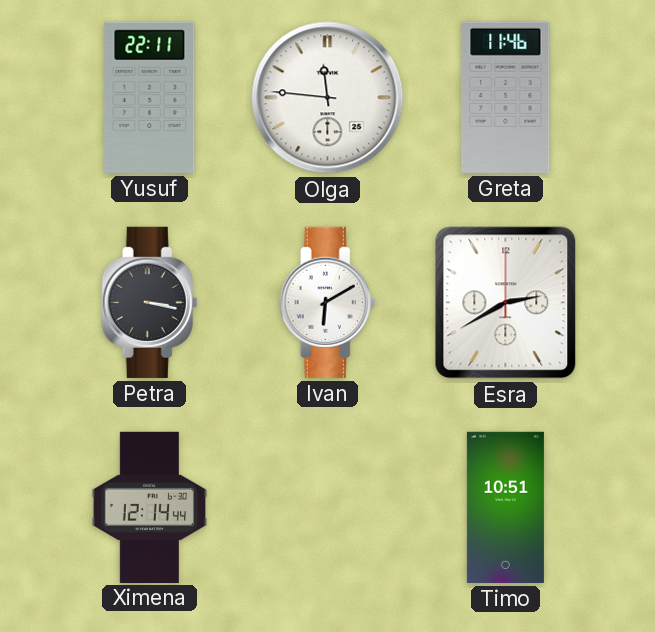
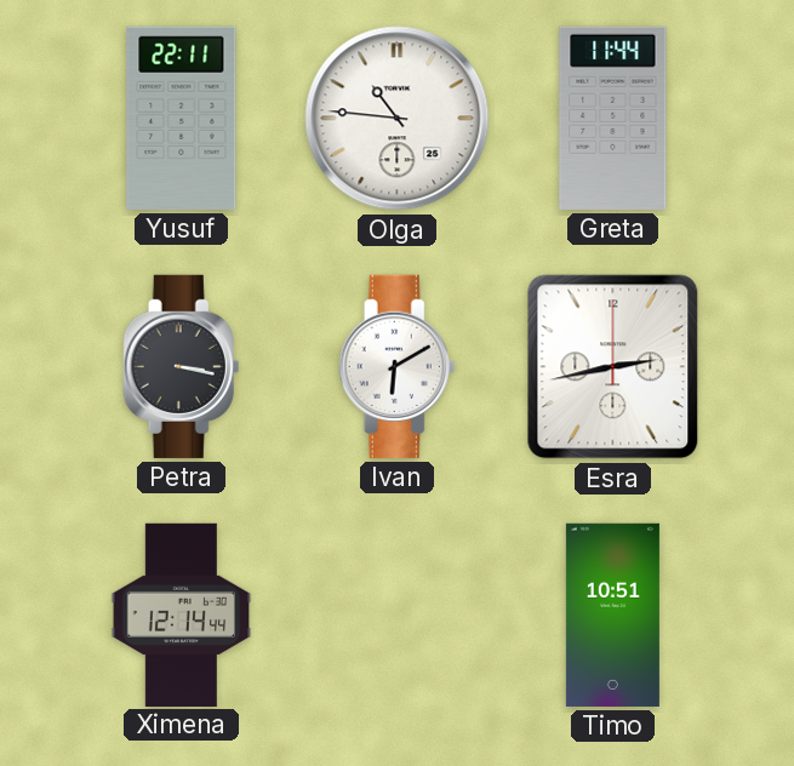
Olga: 11:46 -> 10:46
Greta: 11:46 -> 11:44
Esra: 2:40 -> 2:43
